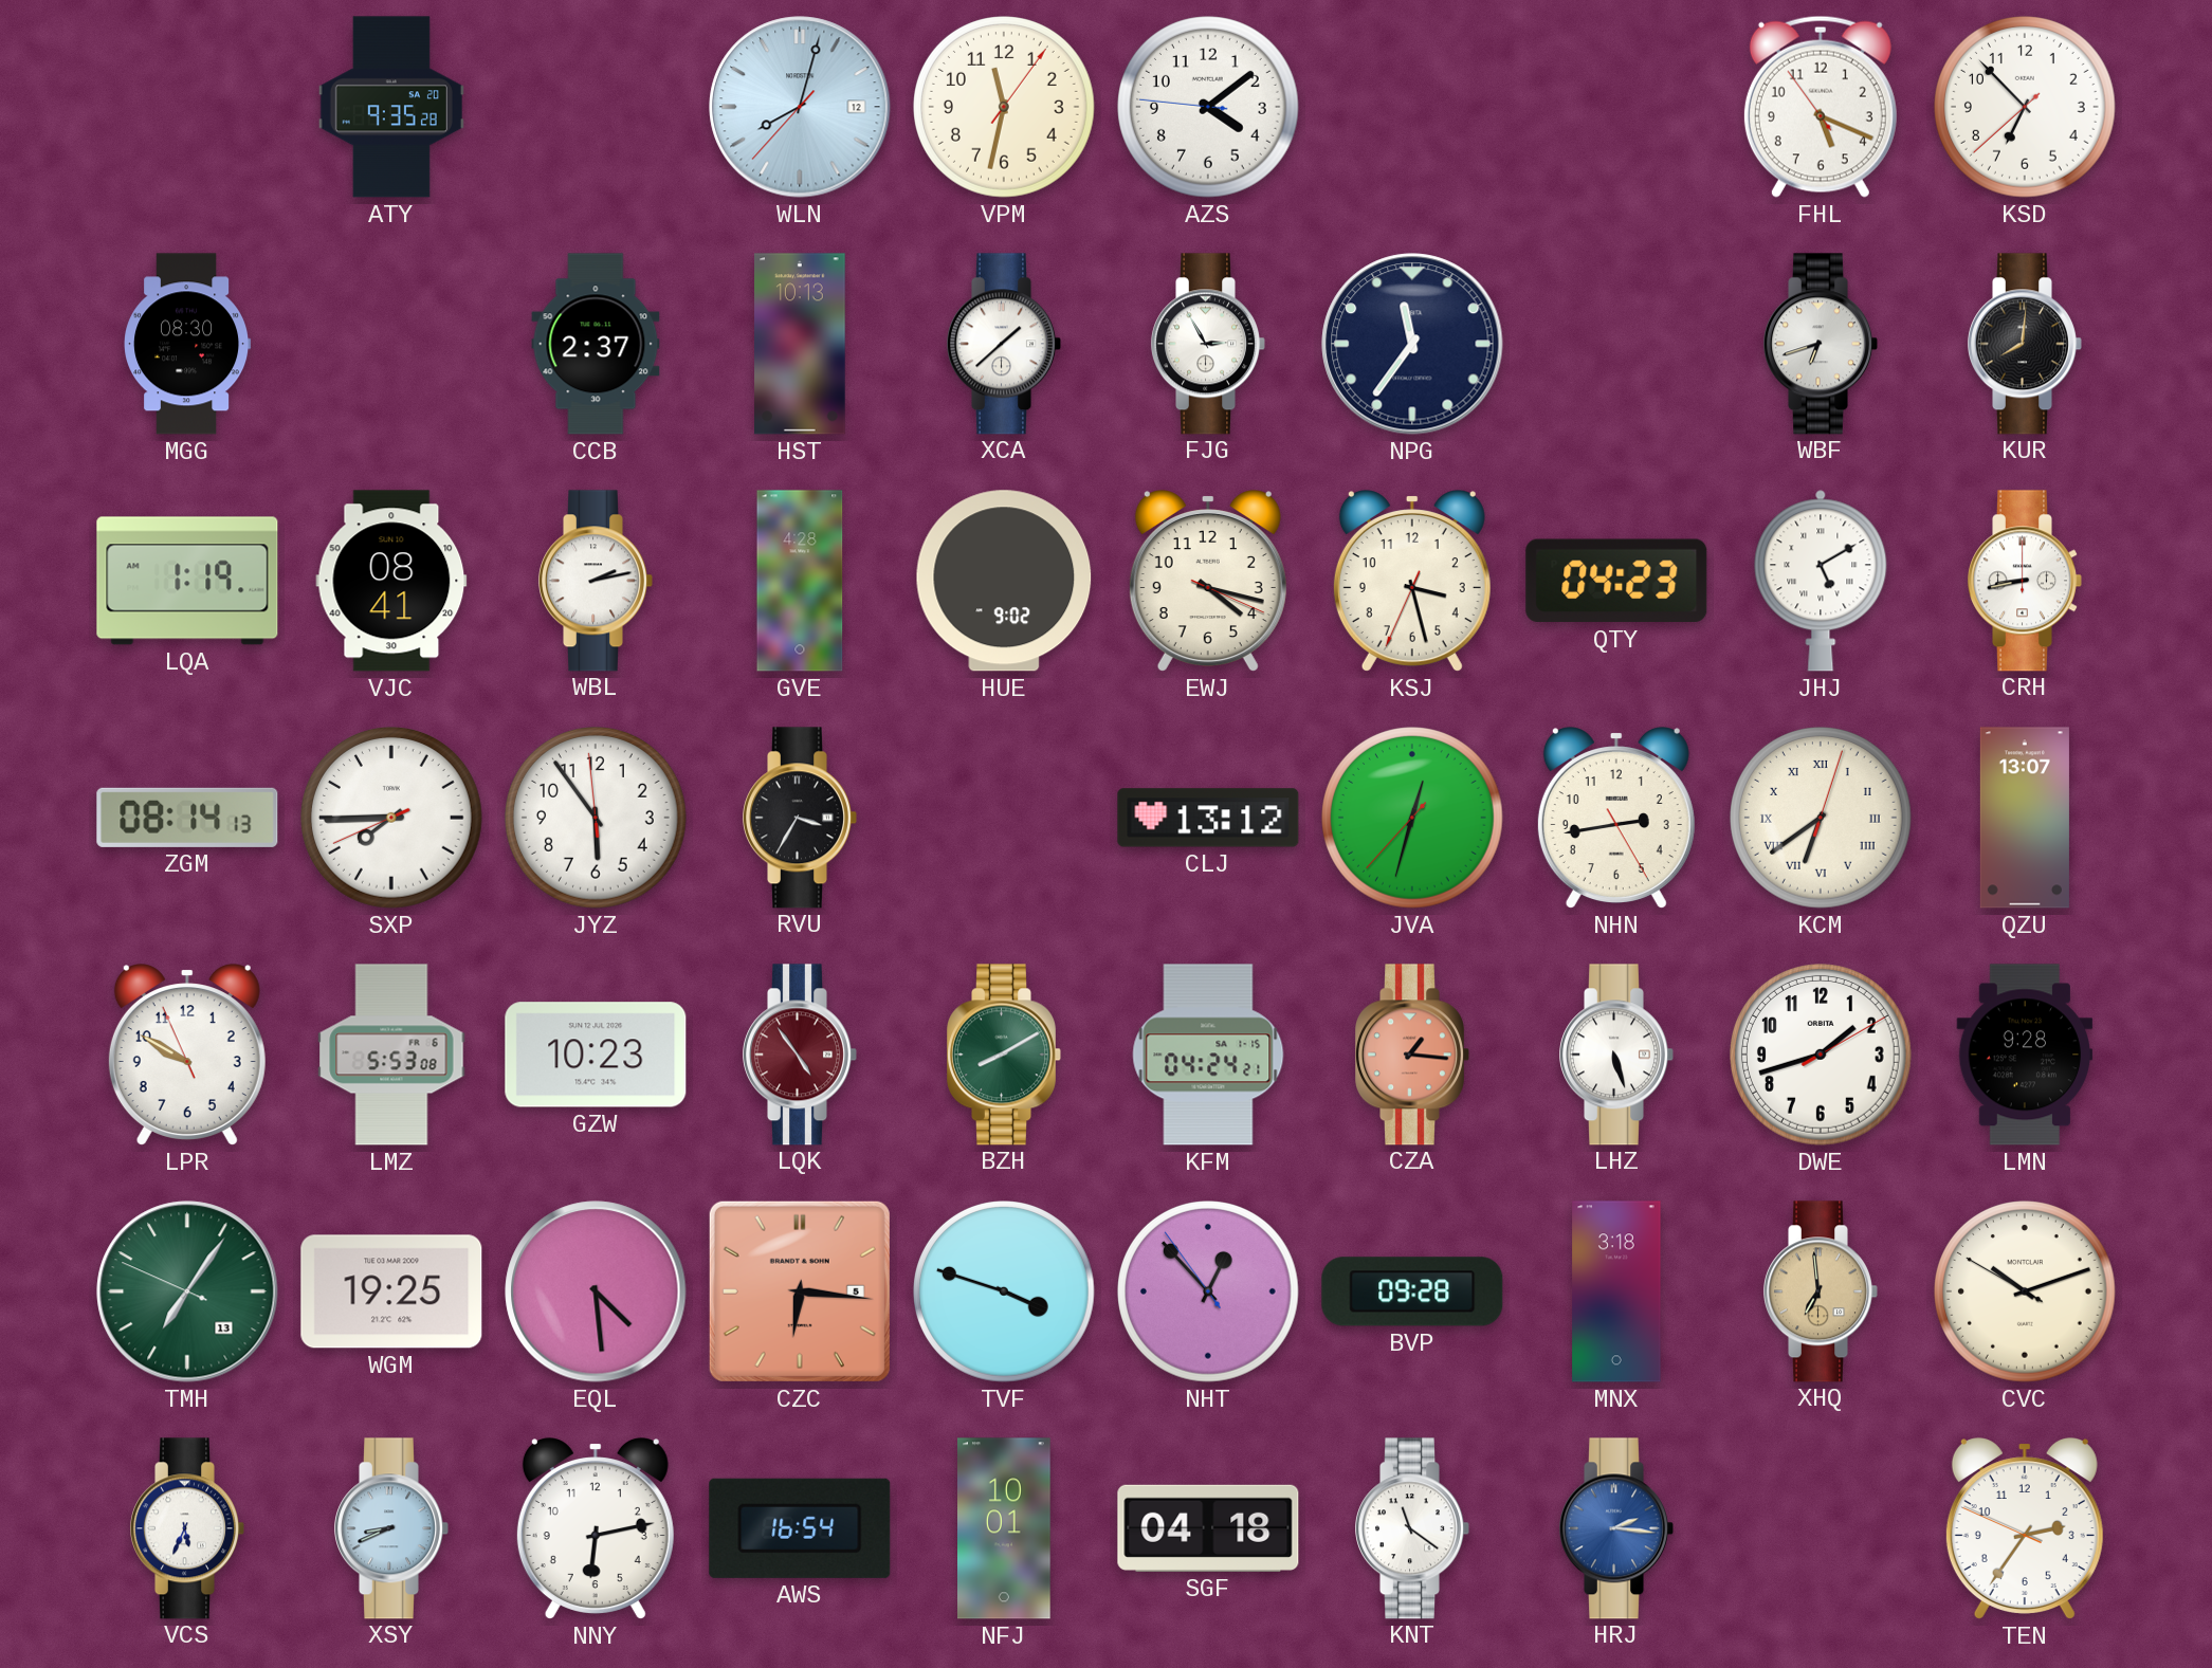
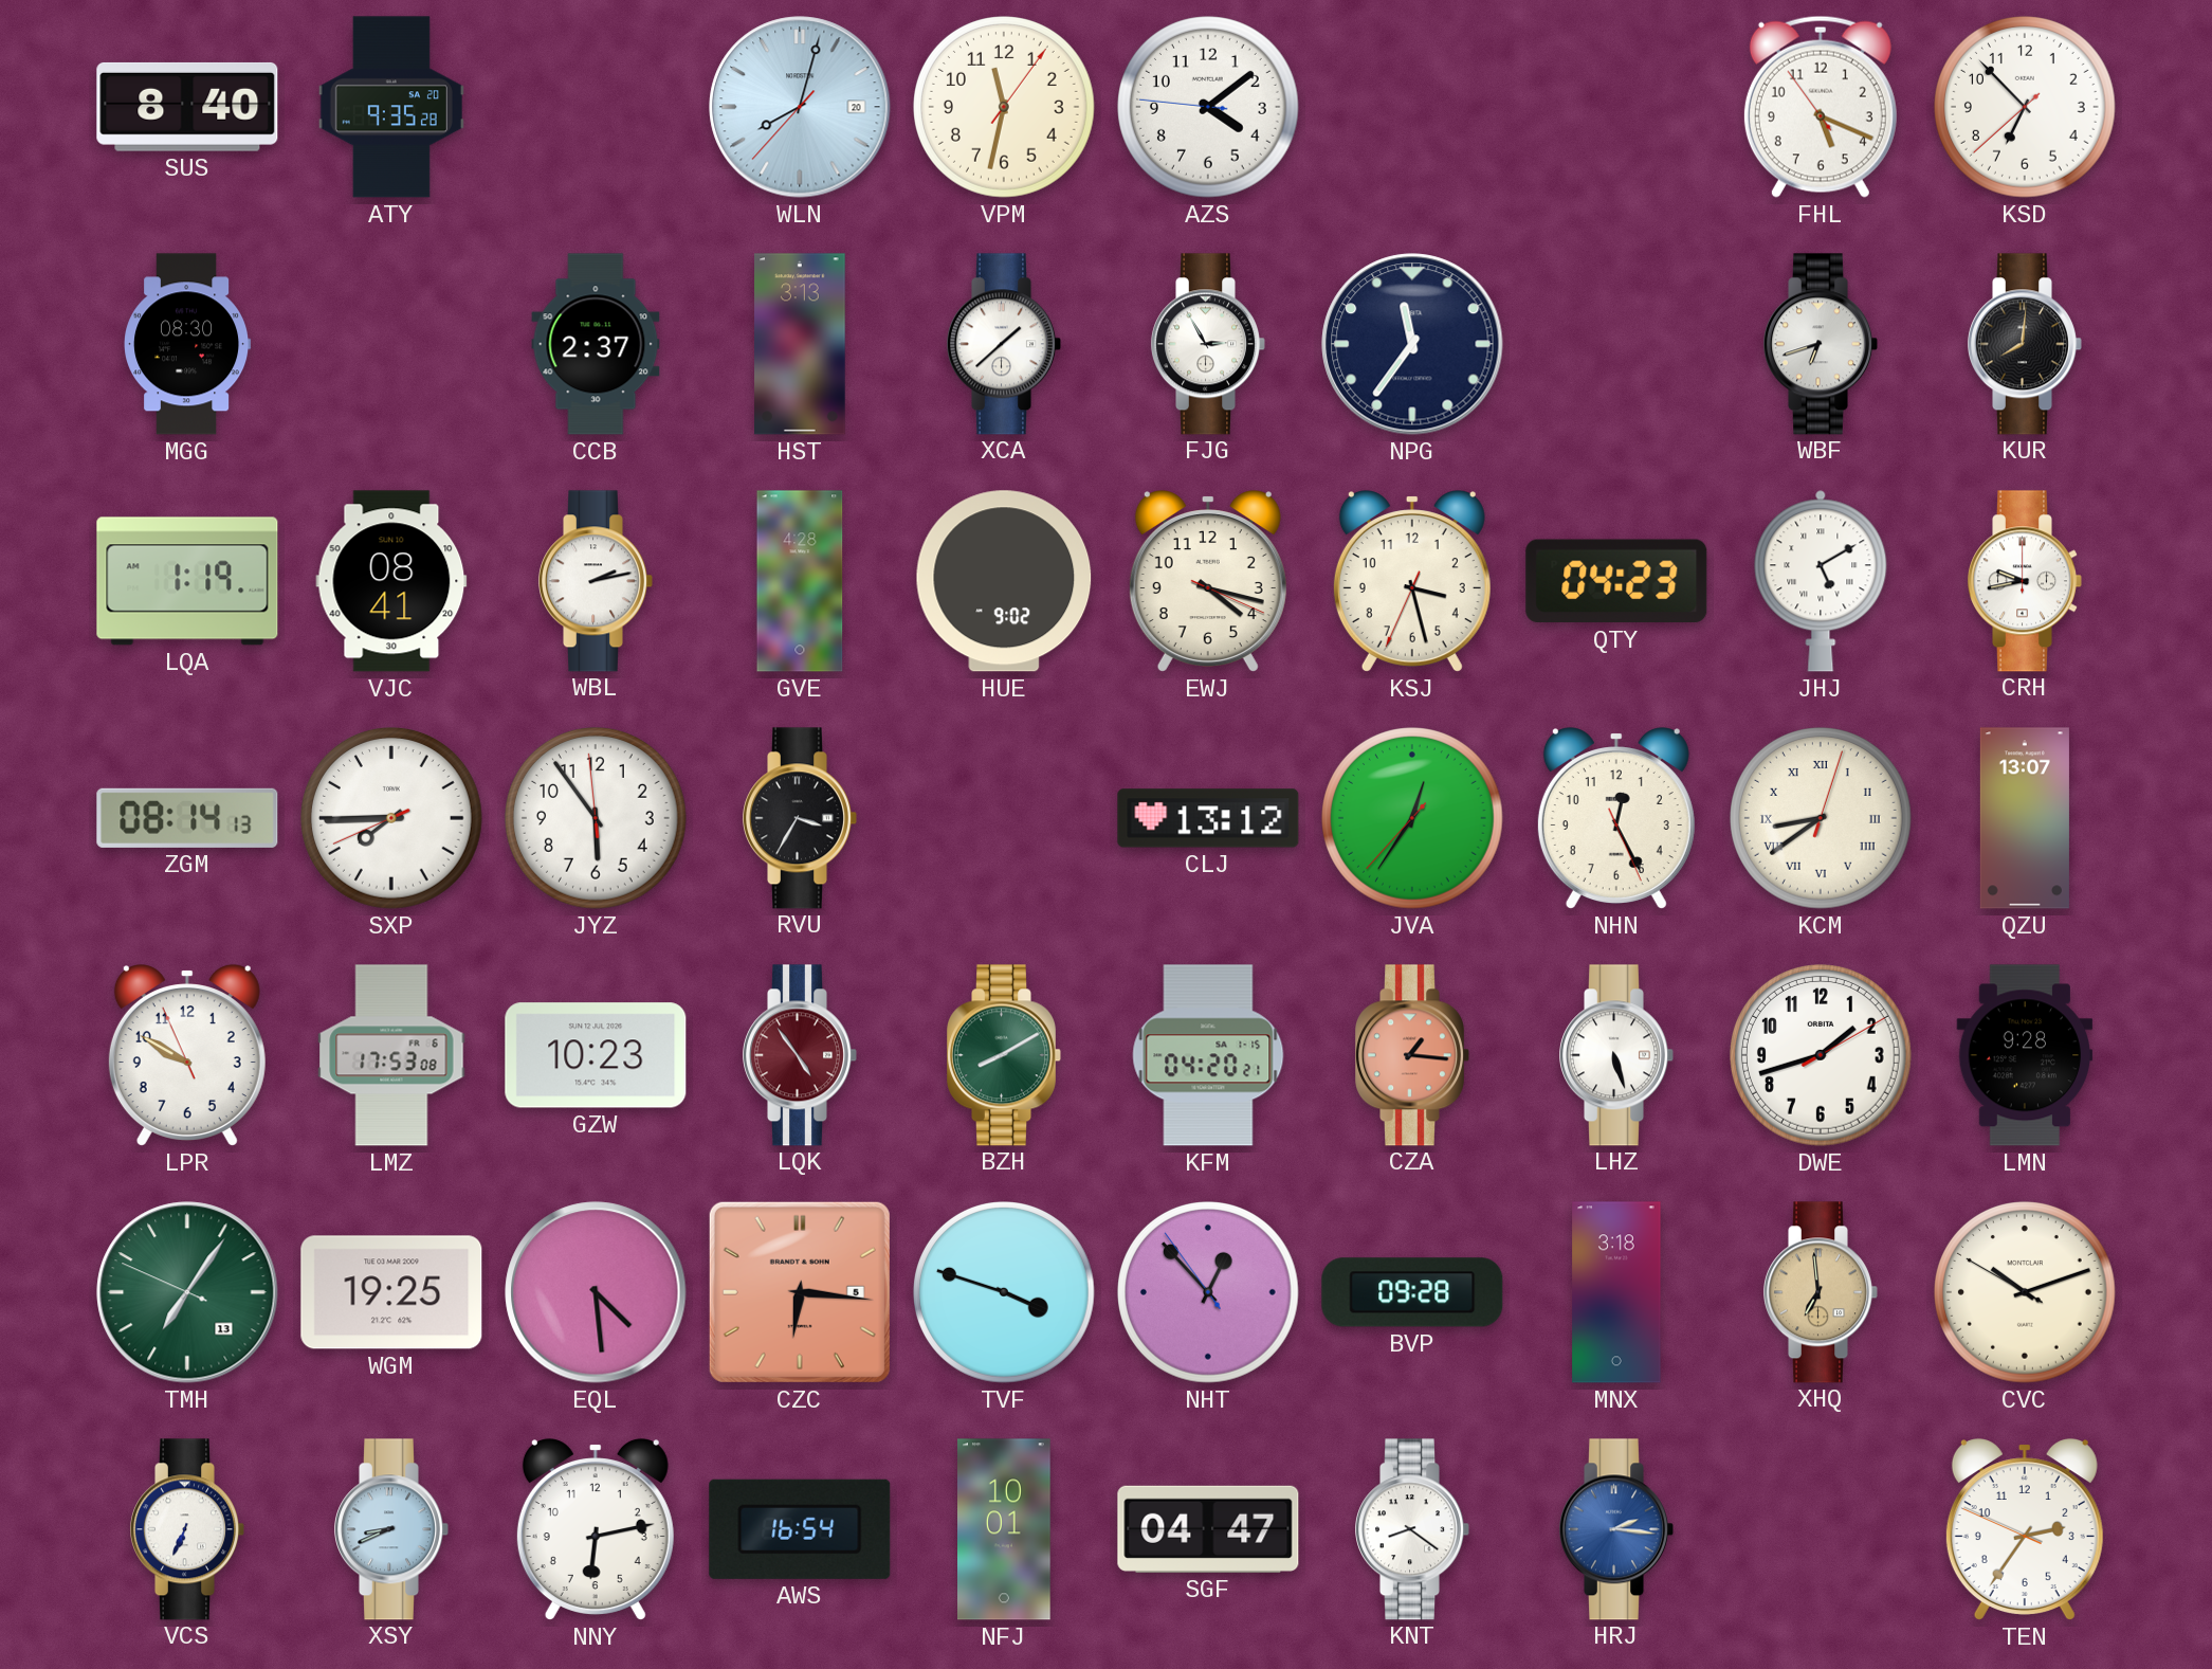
SUS: none -> 8:40
WLN date: 12 -> 20
HST: 10:13 -> 3:13
CRH: 8:43 -> 9:43
JVA: 12:32 -> 12:35
NHN: 2:43 -> 12:25
KCM: 6:39 -> 8:39
LMZ: 5:53 -> 17:53
KFM: 04:24 -> 04:20
VCS: 5:34 -> 6:34
SGF: 04:18 -> 04:47
KNT: 11:21 -> 8:21
